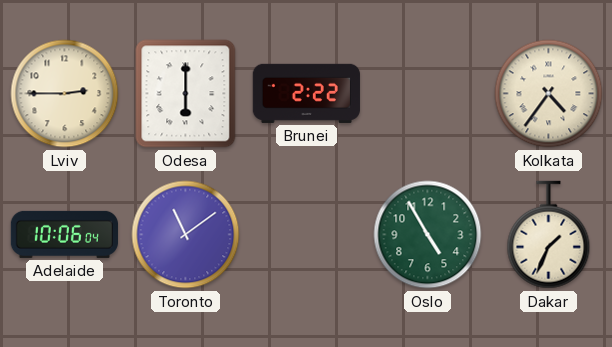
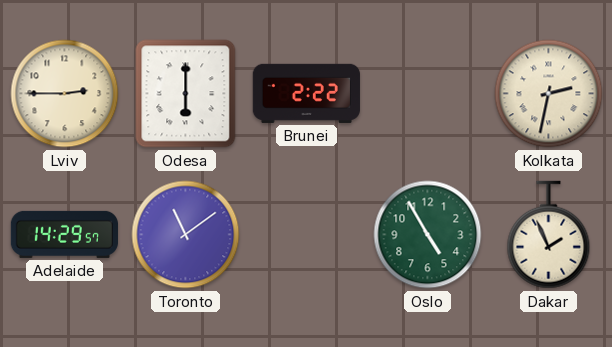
Kolkata: 4:36 -> 2:32
Adelaide: 10:06 -> 14:29
Dakar: 1:34 -> 1:56
